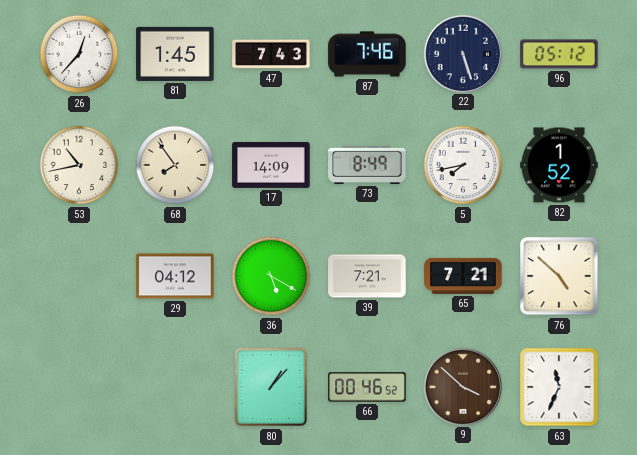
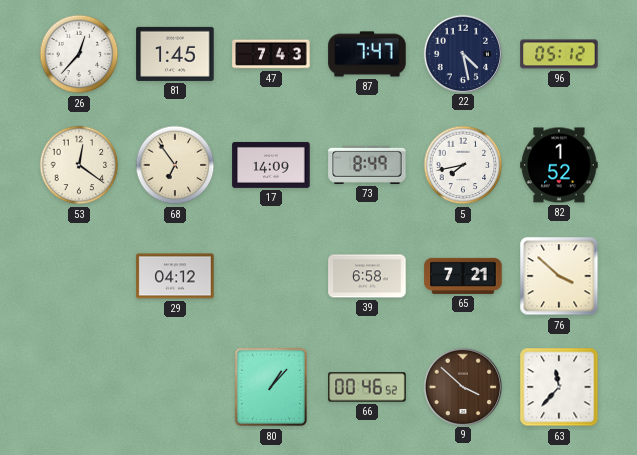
87: 7:46 -> 7:47
22: 5:27 -> 4:28
53: 10:43 -> 12:21
68: 7:54 -> 6:54
36: 5:20 -> none
39: 7:21 -> 6:58
76: 4:52 -> 3:52
63: 11:34 -> 11:37
